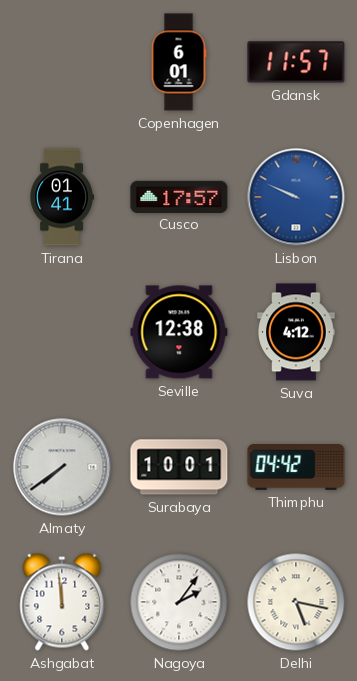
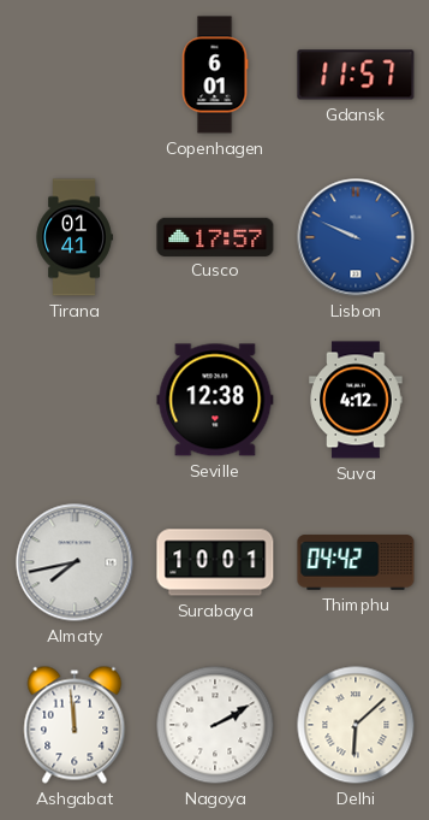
Almaty: 7:39 -> 7:43
Nagoya: 2:06 -> 2:10
Delhi: 5:17 -> 6:08
